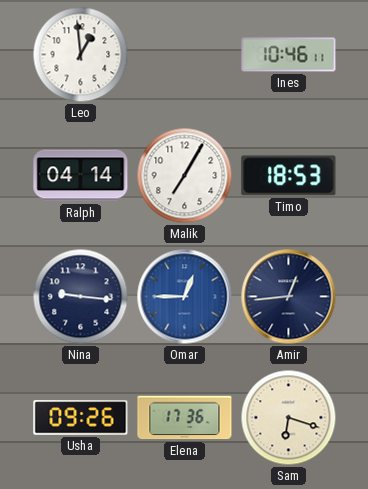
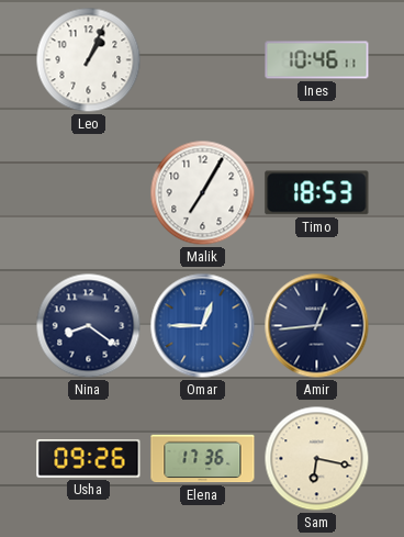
Leo: 12:59 -> 1:04
Ralph: 04:14 -> none
Nina: 9:16 -> 8:21
Sam: 6:18 -> 6:17
